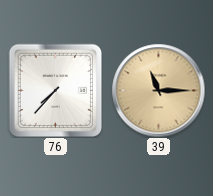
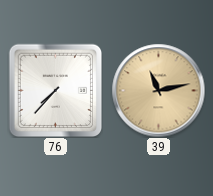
39: 11:15 -> 11:13
